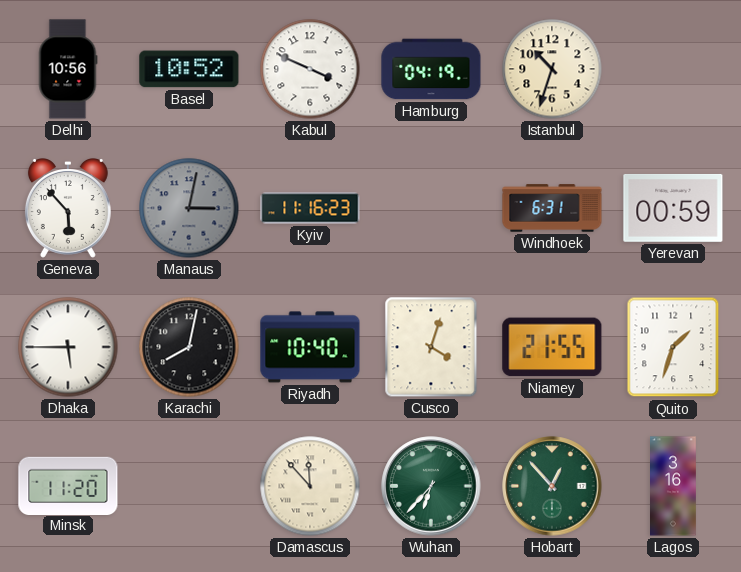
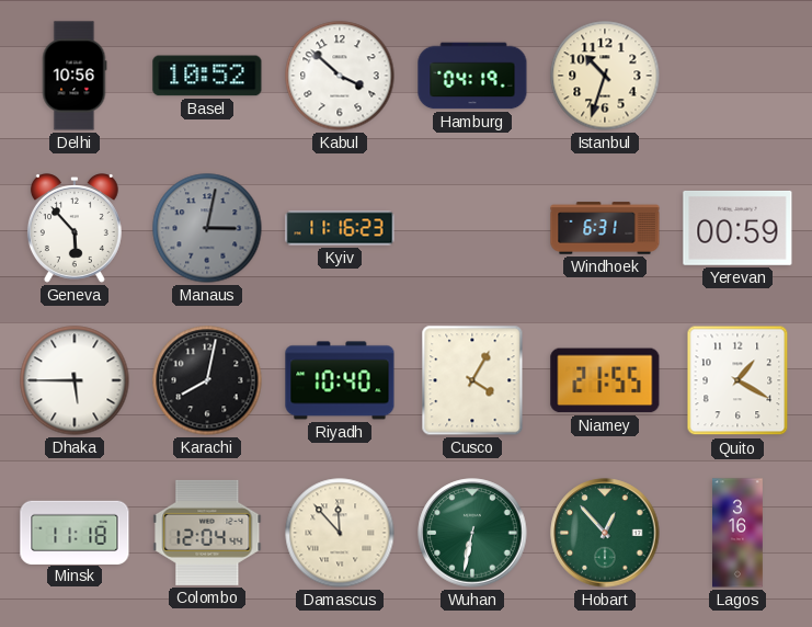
Kabul: 3:49 -> 3:52
Cusco: 4:03 -> 4:05
Quito: 1:33 -> 1:20
Minsk: 11:20 -> 11:18
Colombo: none -> 12:04
Wuhan: 6:37 -> 6:32
